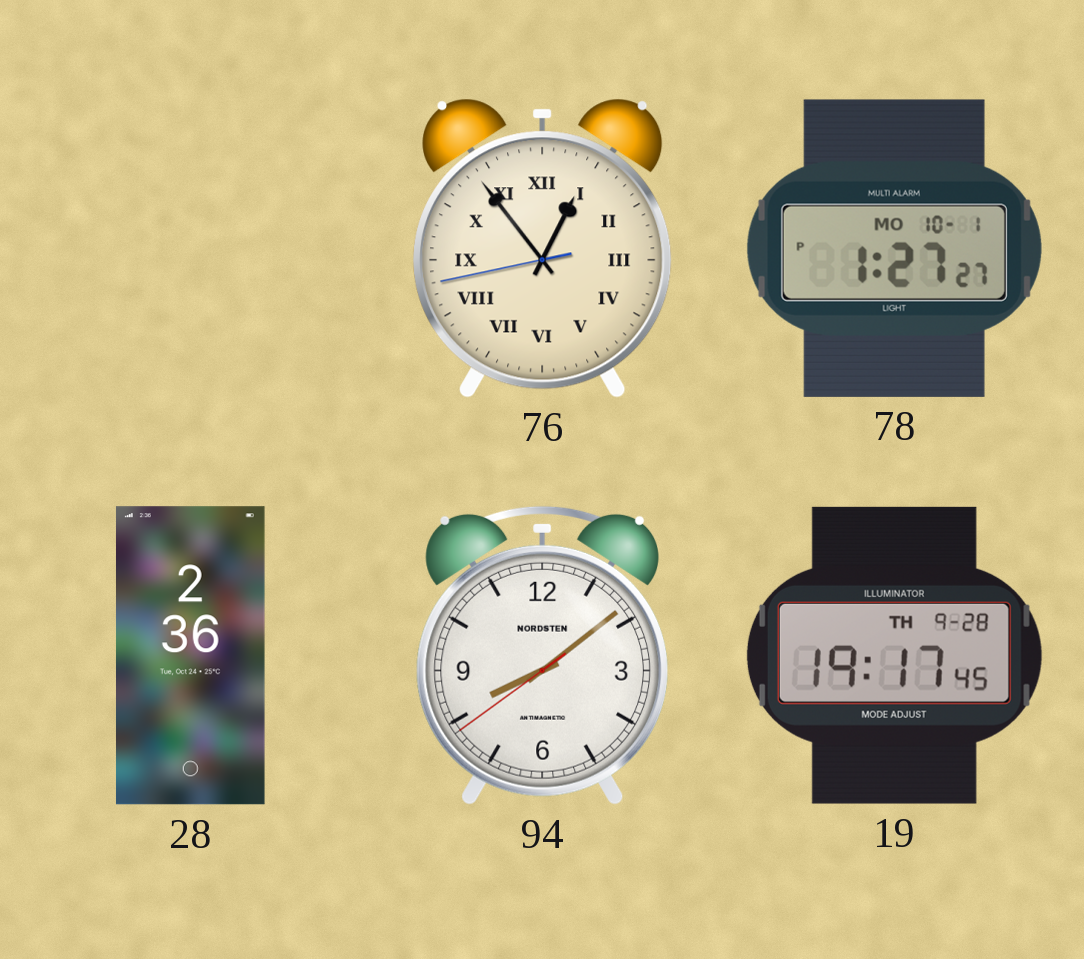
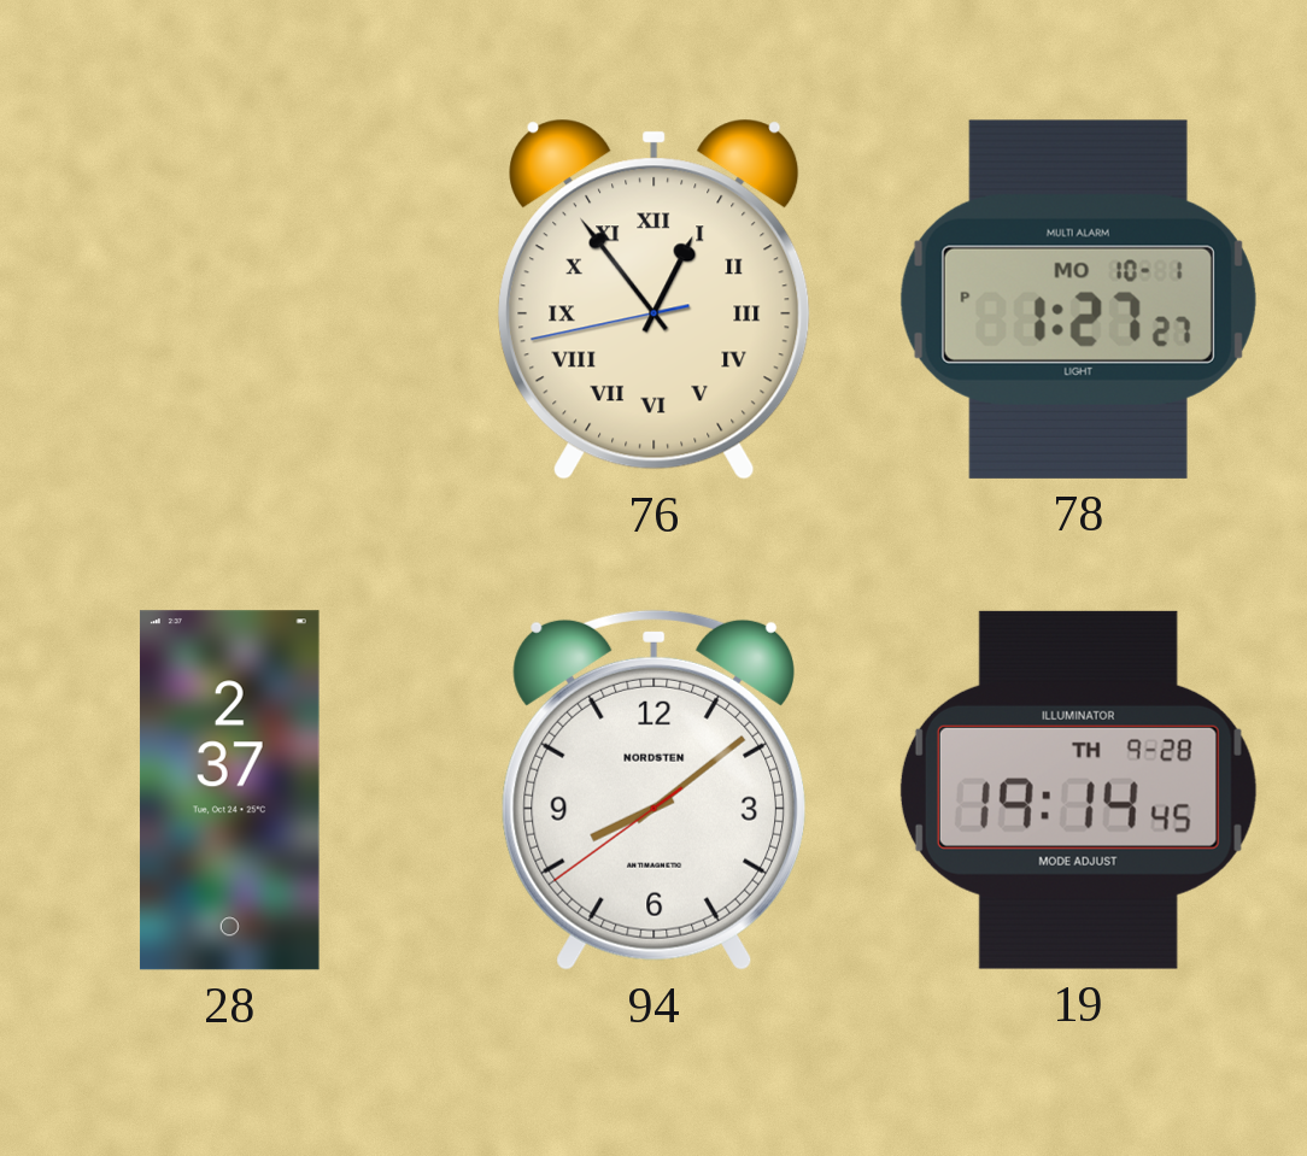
28: 2:36 -> 2:37
19: 19:17 -> 19:14
